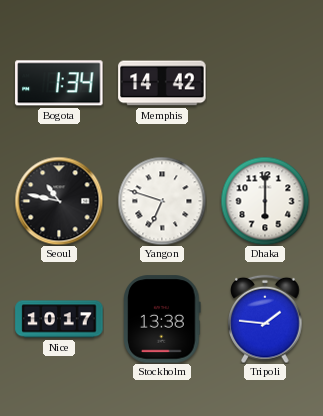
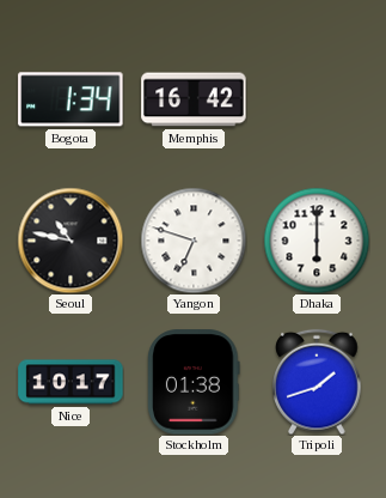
Memphis: 14:42 -> 16:42
Stockholm: 13:38 -> 01:38
Tripoli: 1:46 -> 1:42
